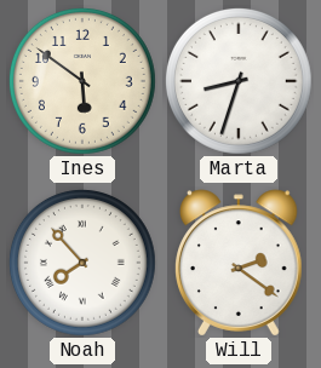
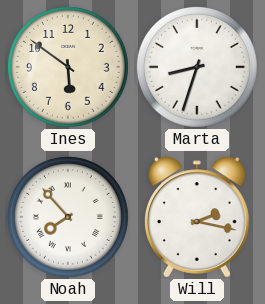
Will: 2:21 -> 2:17
